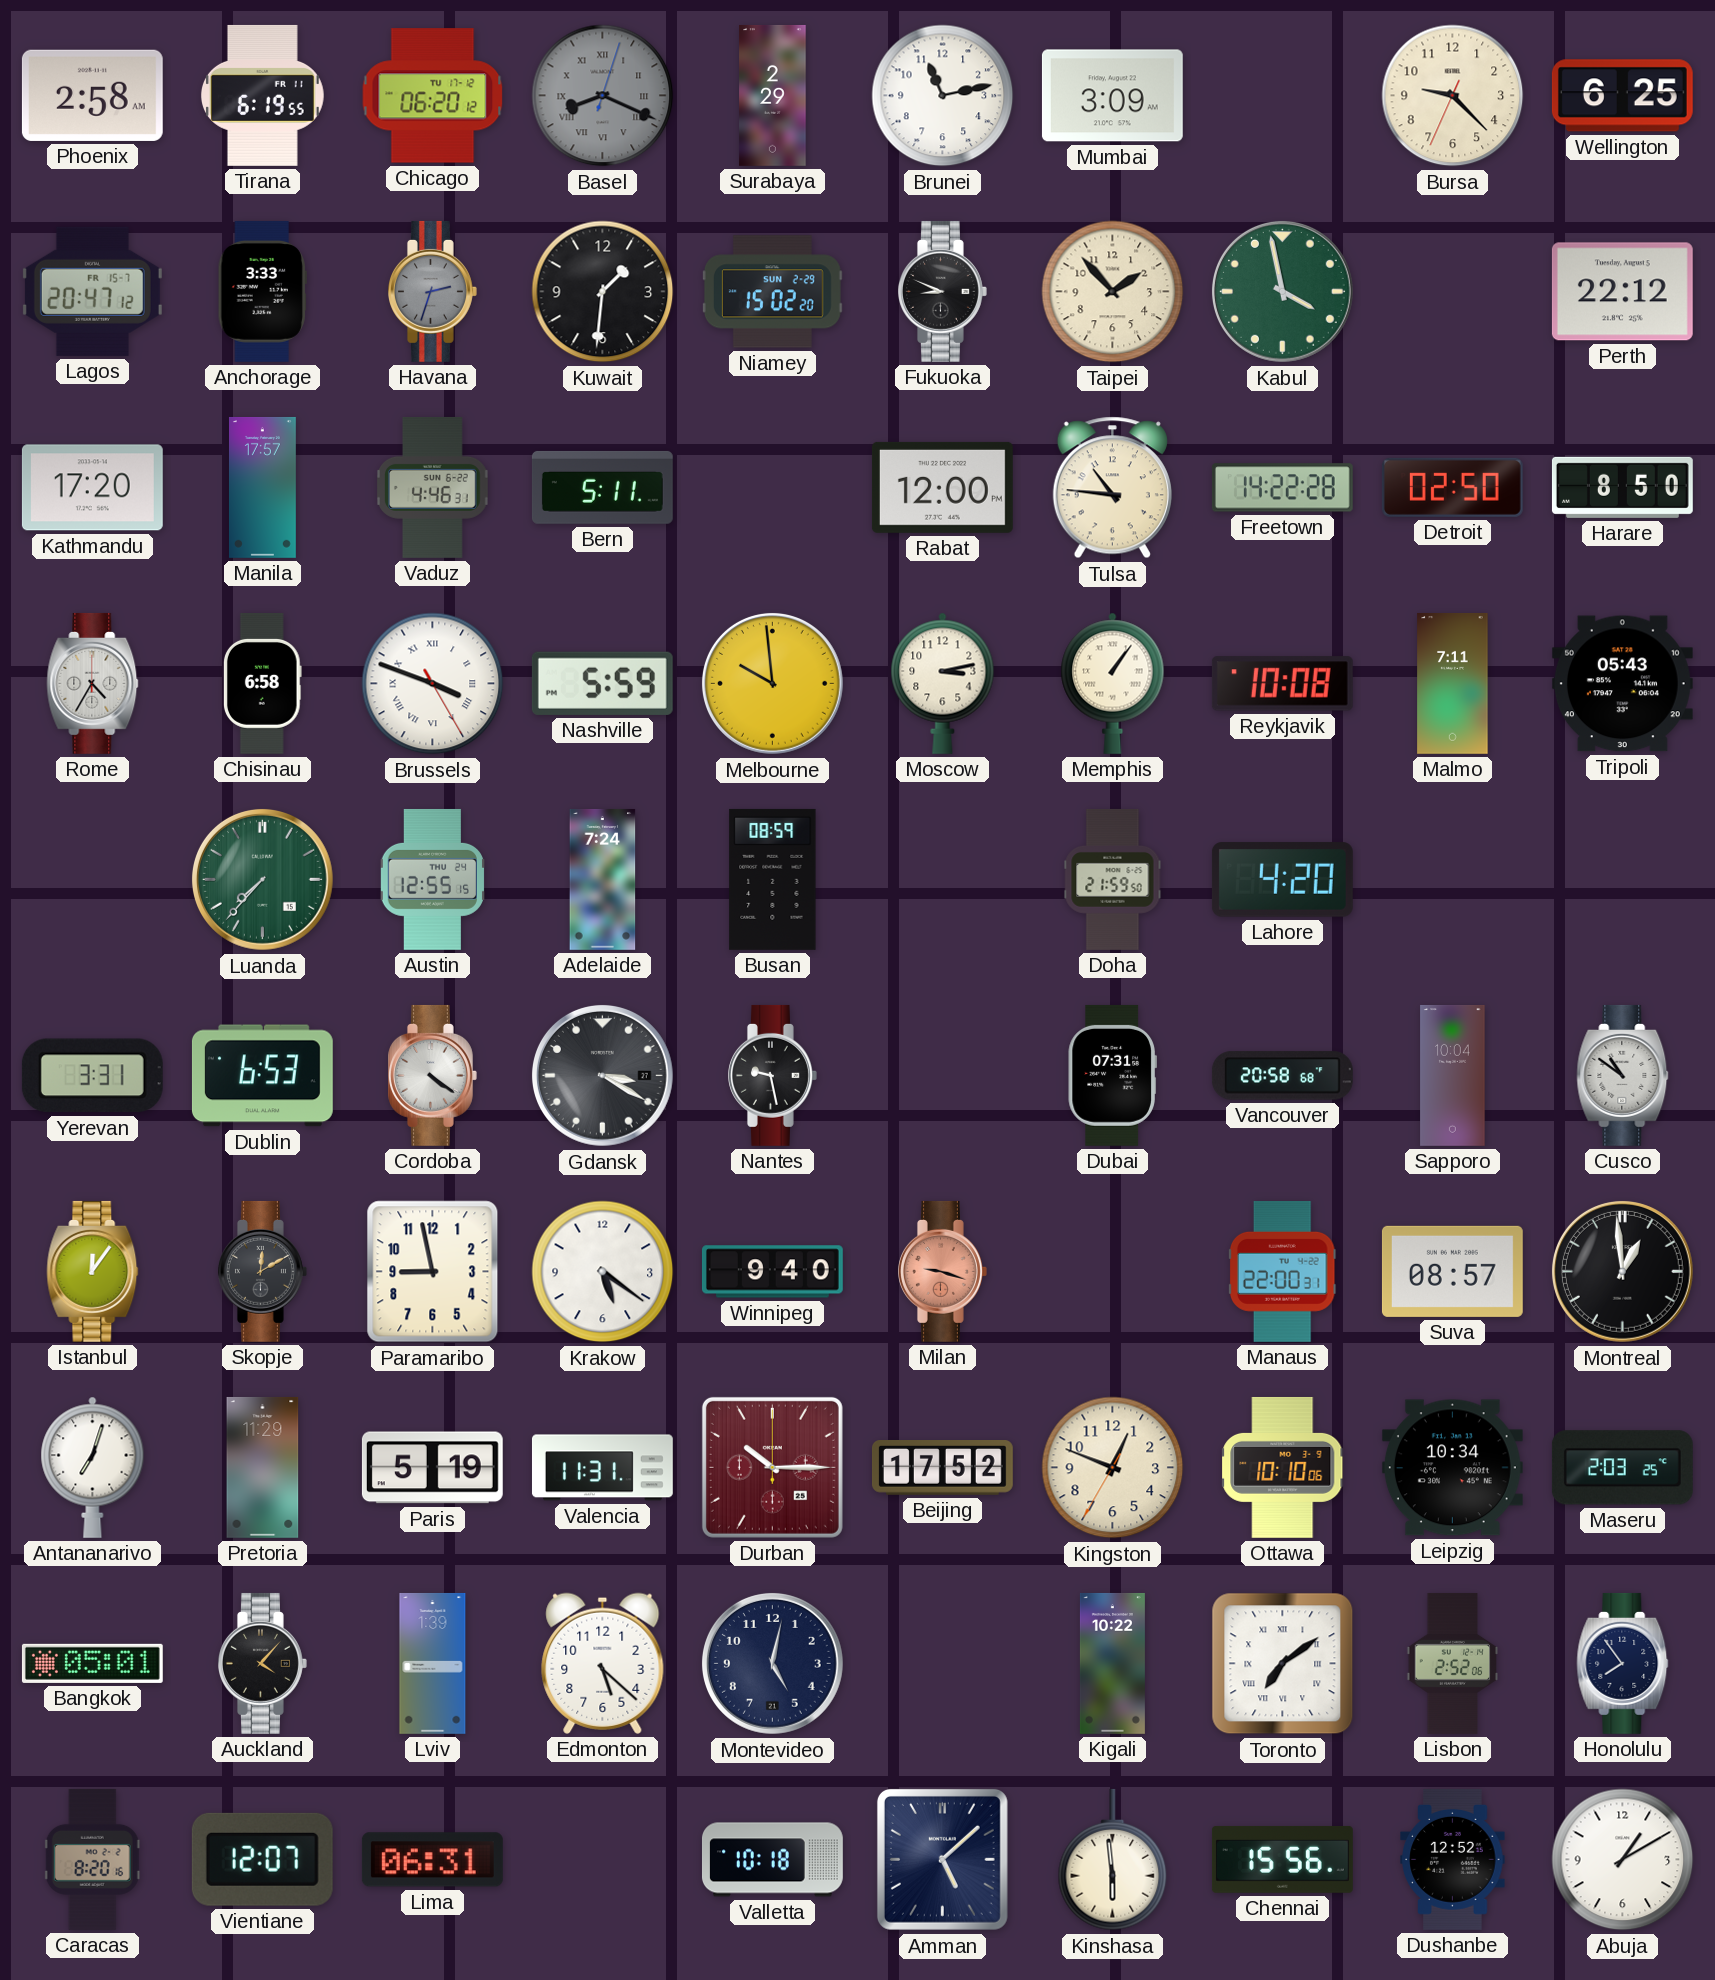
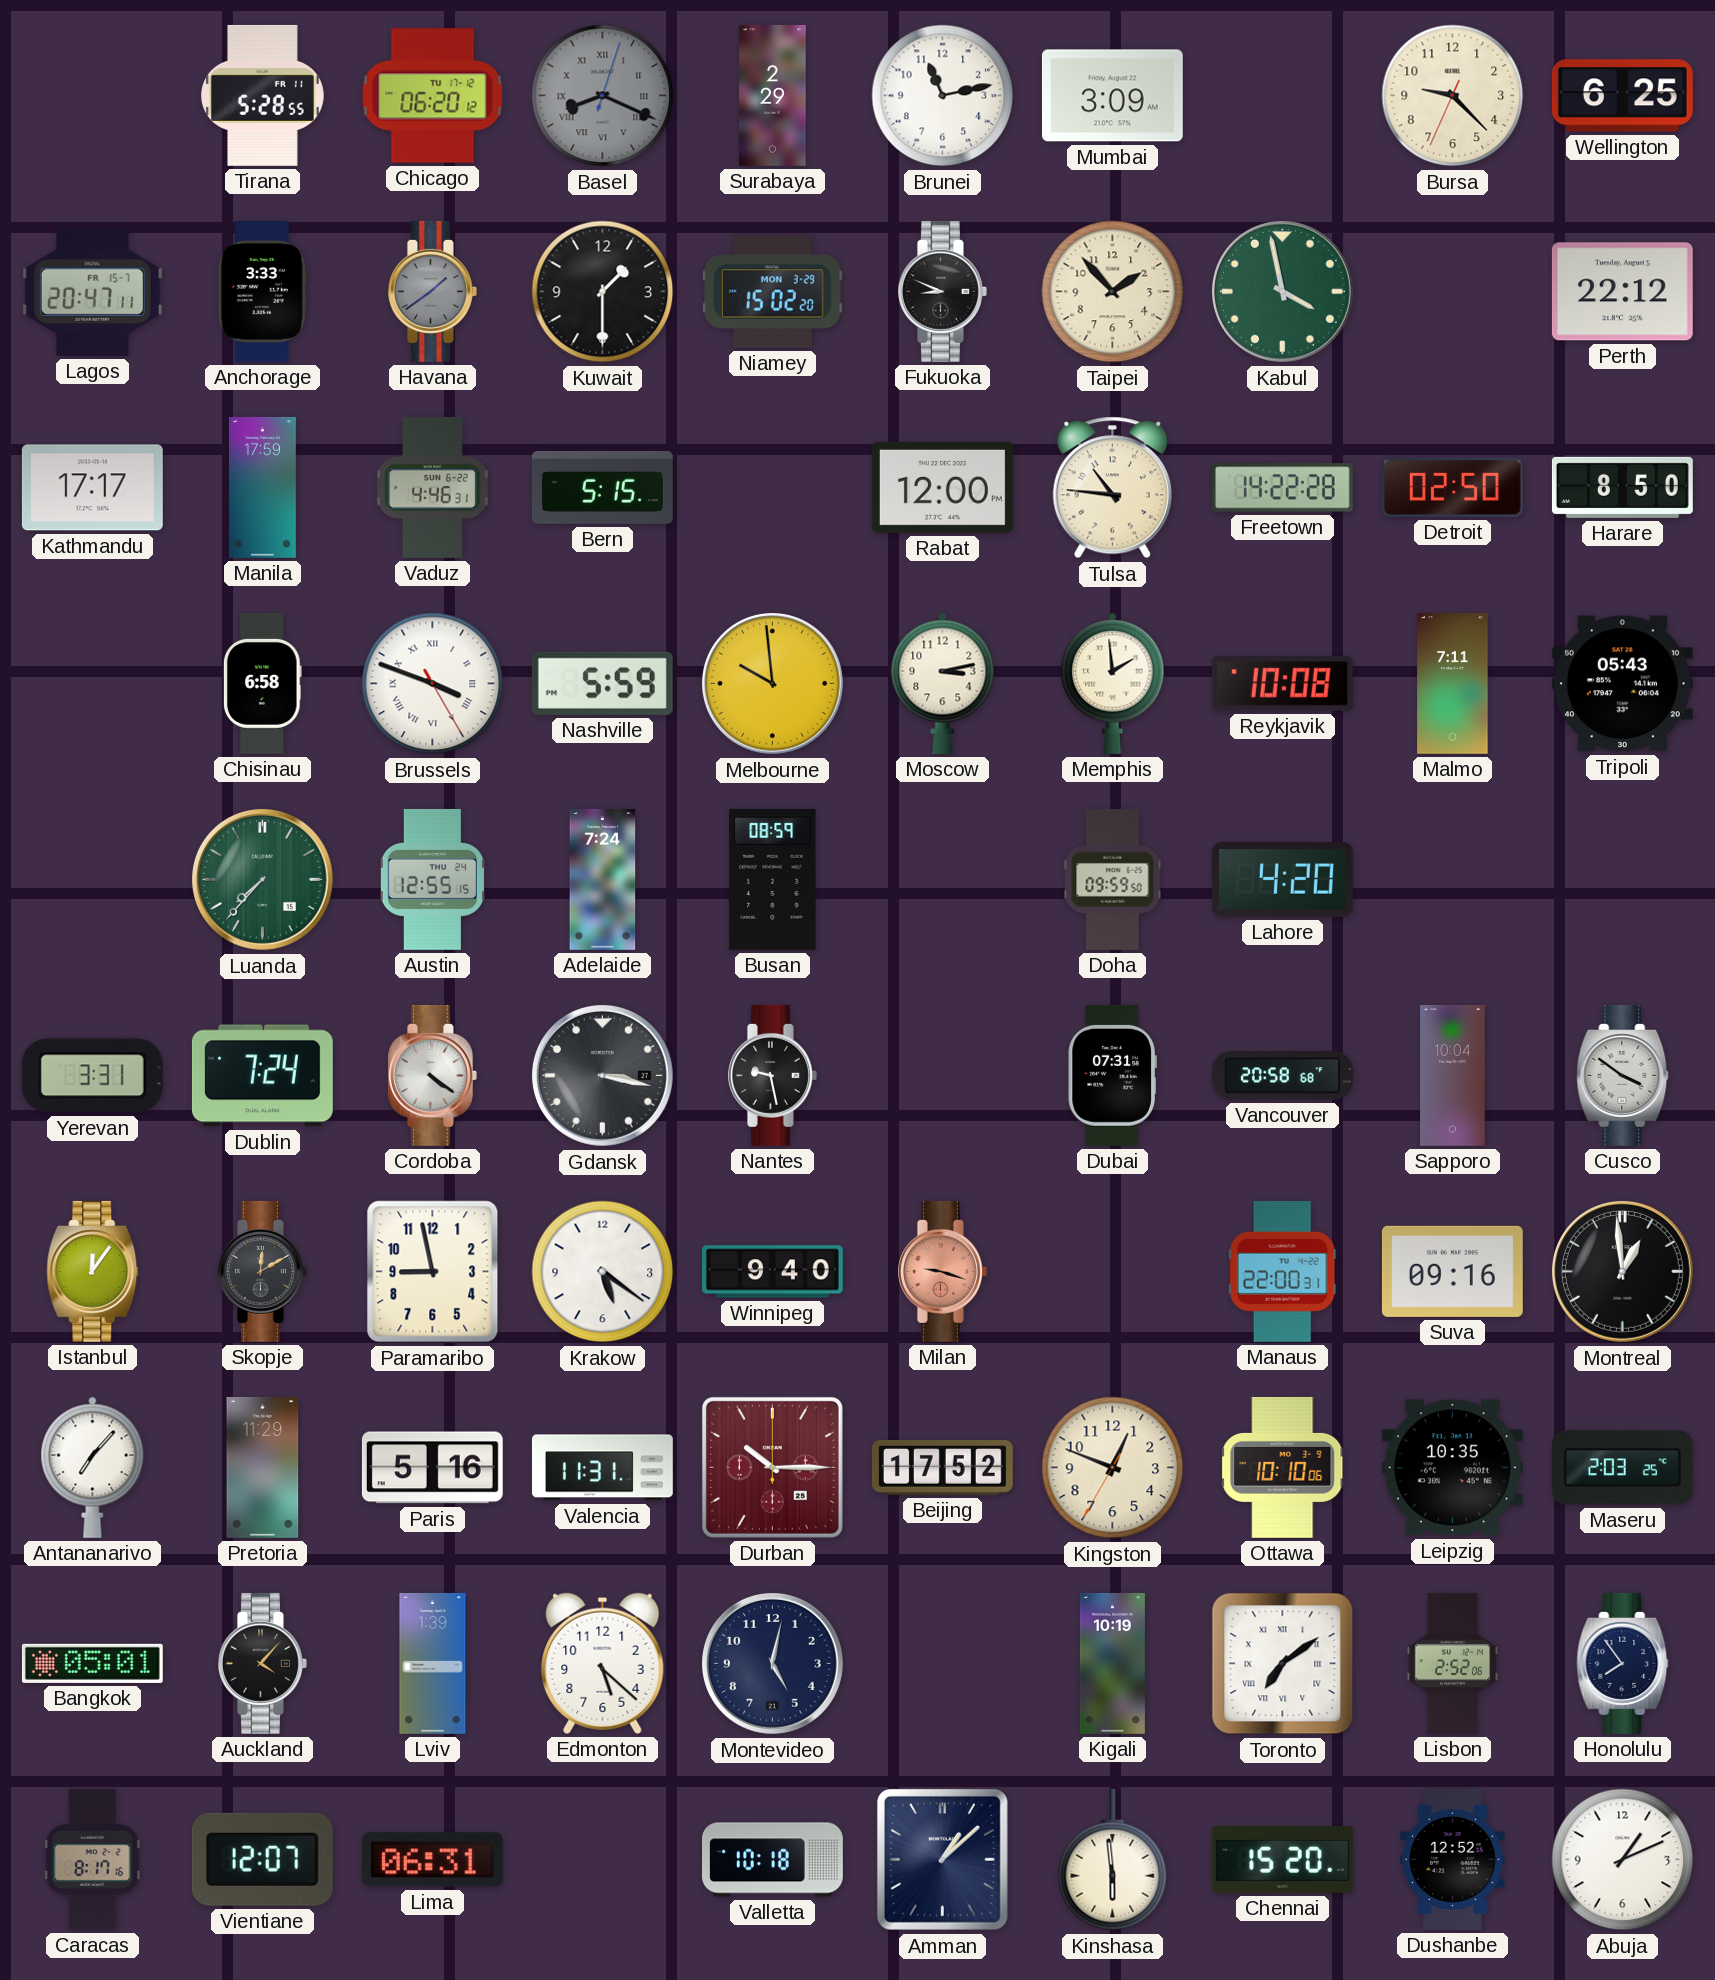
Phoenix: 2:58 -> none
Tirana: 6:19 -> 5:28
Lagos: 20:47:12 -> 20:47:11
Havana: 2:33 -> 1:39
Kuwait: 1:31 -> 1:30
Niamey date: SUN 2-29 -> MON 3-29
Kathmandu: 17:20 -> 17:17
Manila: 17:57 -> 17:59
Bern: 5:11 -> 5:15
Rome: 4:35 -> none
Memphis: 1:06 -> 1:59
Doha: 21:59 -> 09:59
Dublin: 6:53 -> 7:24
Gdansk: 3:20 -> 3:17
Cusco: 10:51 -> 3:51
Suva: 08:57 -> 09:16
Antananarivo: 7:03 -> 7:07
Paris: 5:19 -> 5:16
Leipzig: 10:34 -> 10:35
Kigali: 10:22 -> 10:19
Caracas: 8:20 -> 8:17
Amman: 5:08 -> 1:08
Chennai: 15:56 -> 15:20
Abuja: 1:10 -> 1:11
